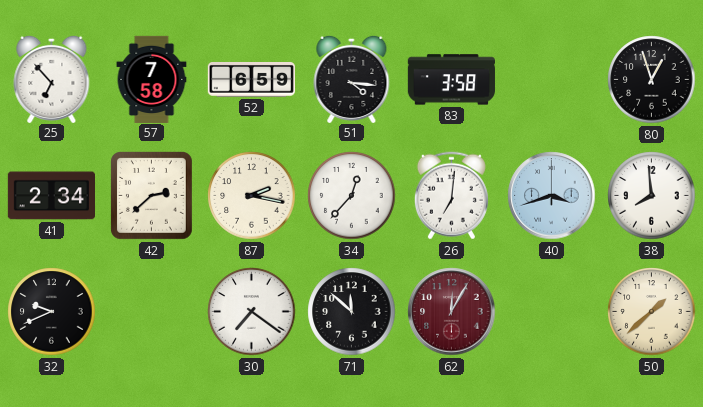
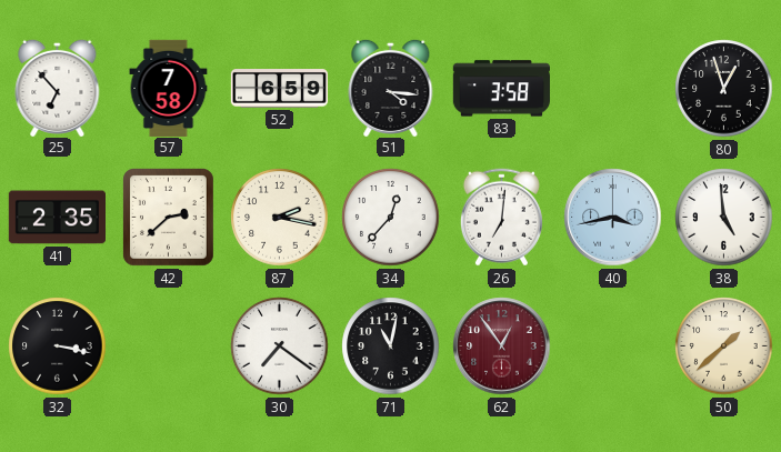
41: 2:34 -> 2:35
40: 3:42 -> 3:43
38: 7:59 -> 4:59
32: 9:41 -> 3:17
71: 11:52 -> 11:02
62: 12:05 -> 12:54
